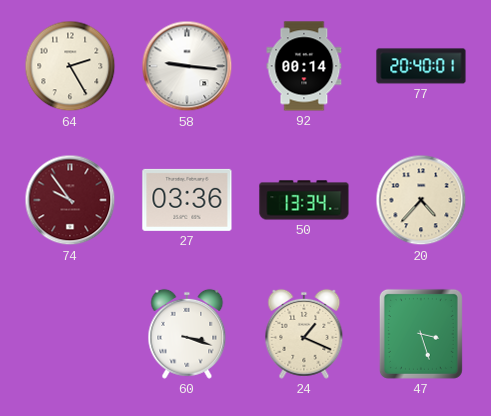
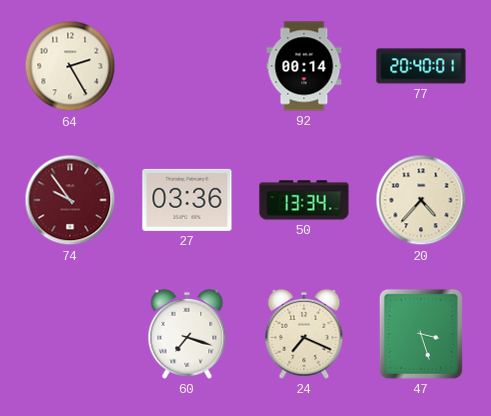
58: 9:16 -> none
60: 3:18 -> 7:18
24: 1:19 -> 7:19
